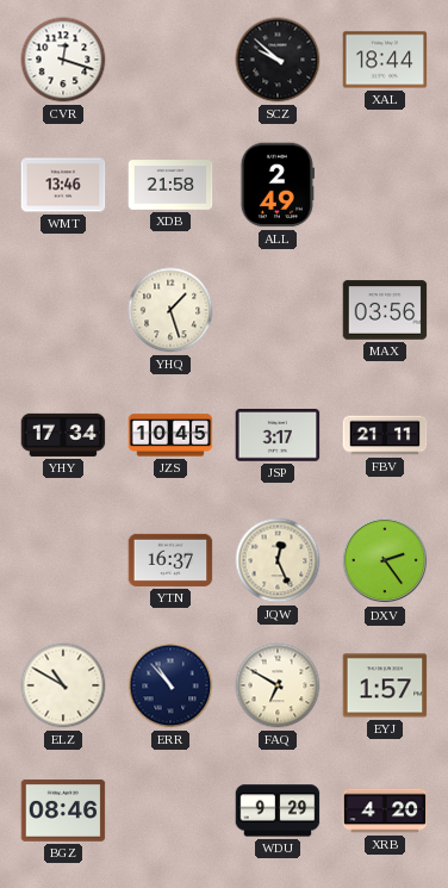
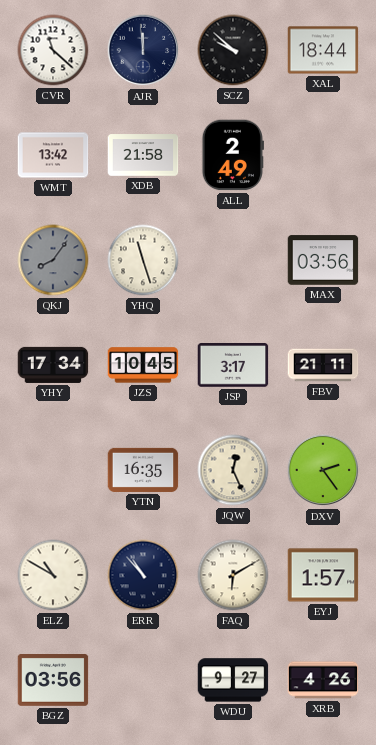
CVR: 12:18 -> 11:22
AJR: none -> 11:59
WMT: 13:46 -> 13:42
QKJ: none -> 8:06
YHQ: 1:27 -> 11:27
YTN: 16:37 -> 16:35
FAQ: 6:50 -> 6:10
BGZ: 08:46 -> 03:56
WDU: 9:29 -> 9:27
XRB: 4:20 -> 4:26
